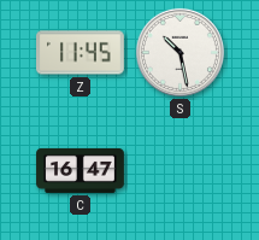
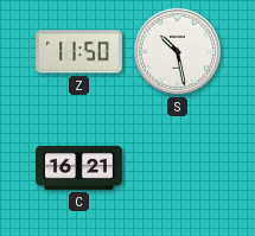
Z: 11:45 -> 11:50
C: 16:47 -> 16:21
